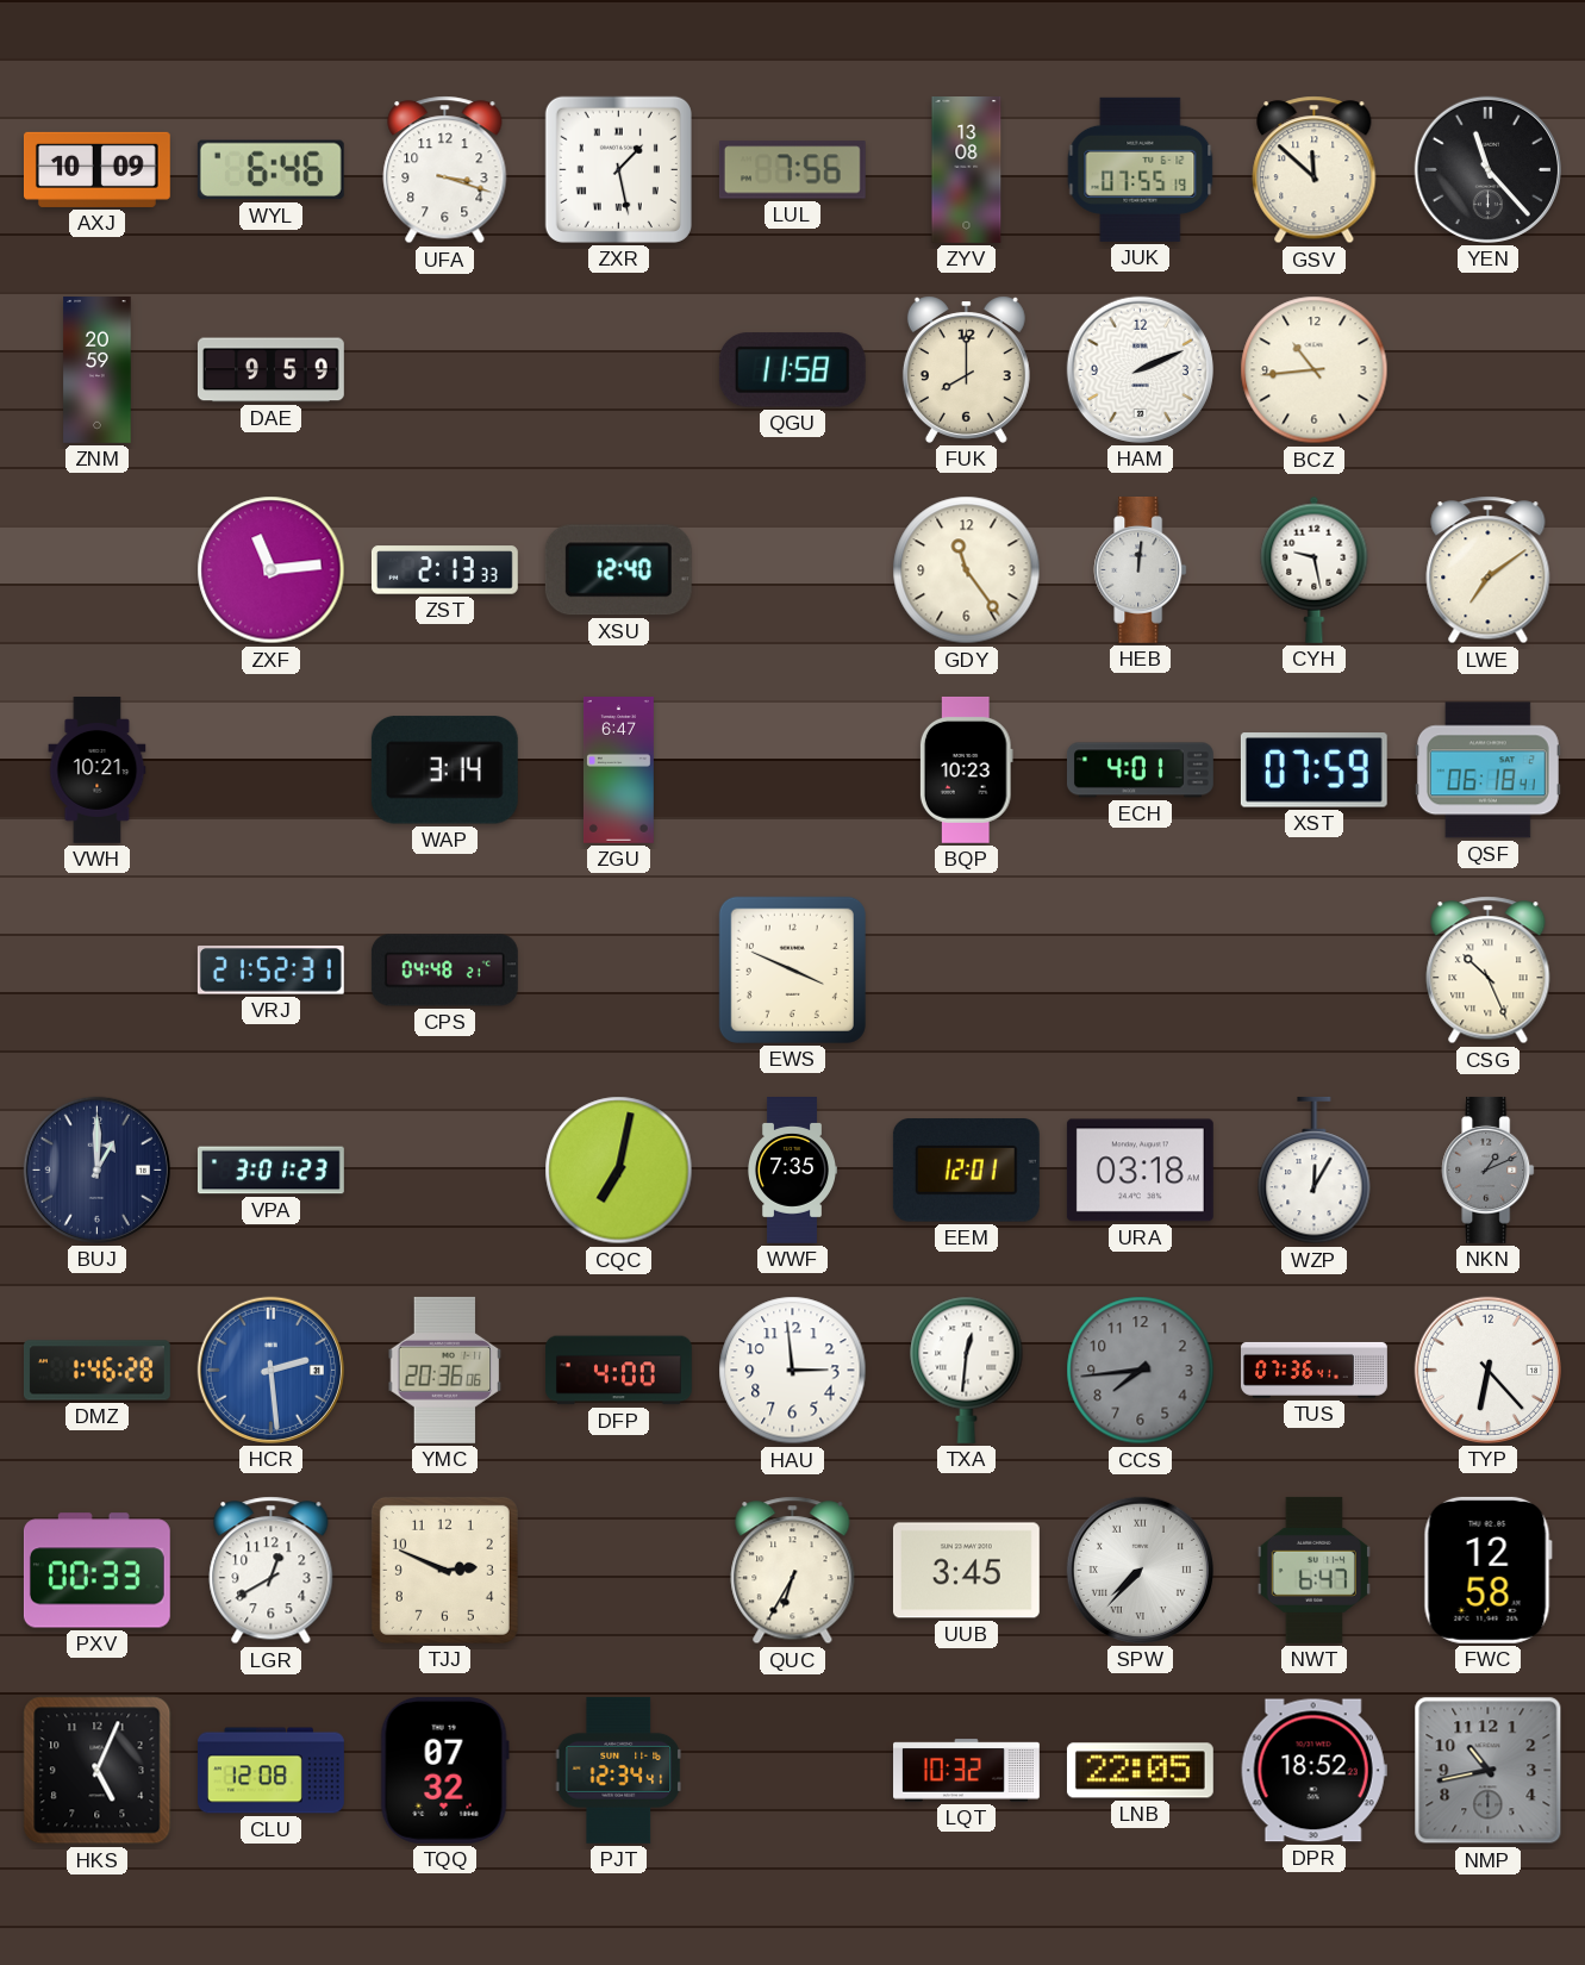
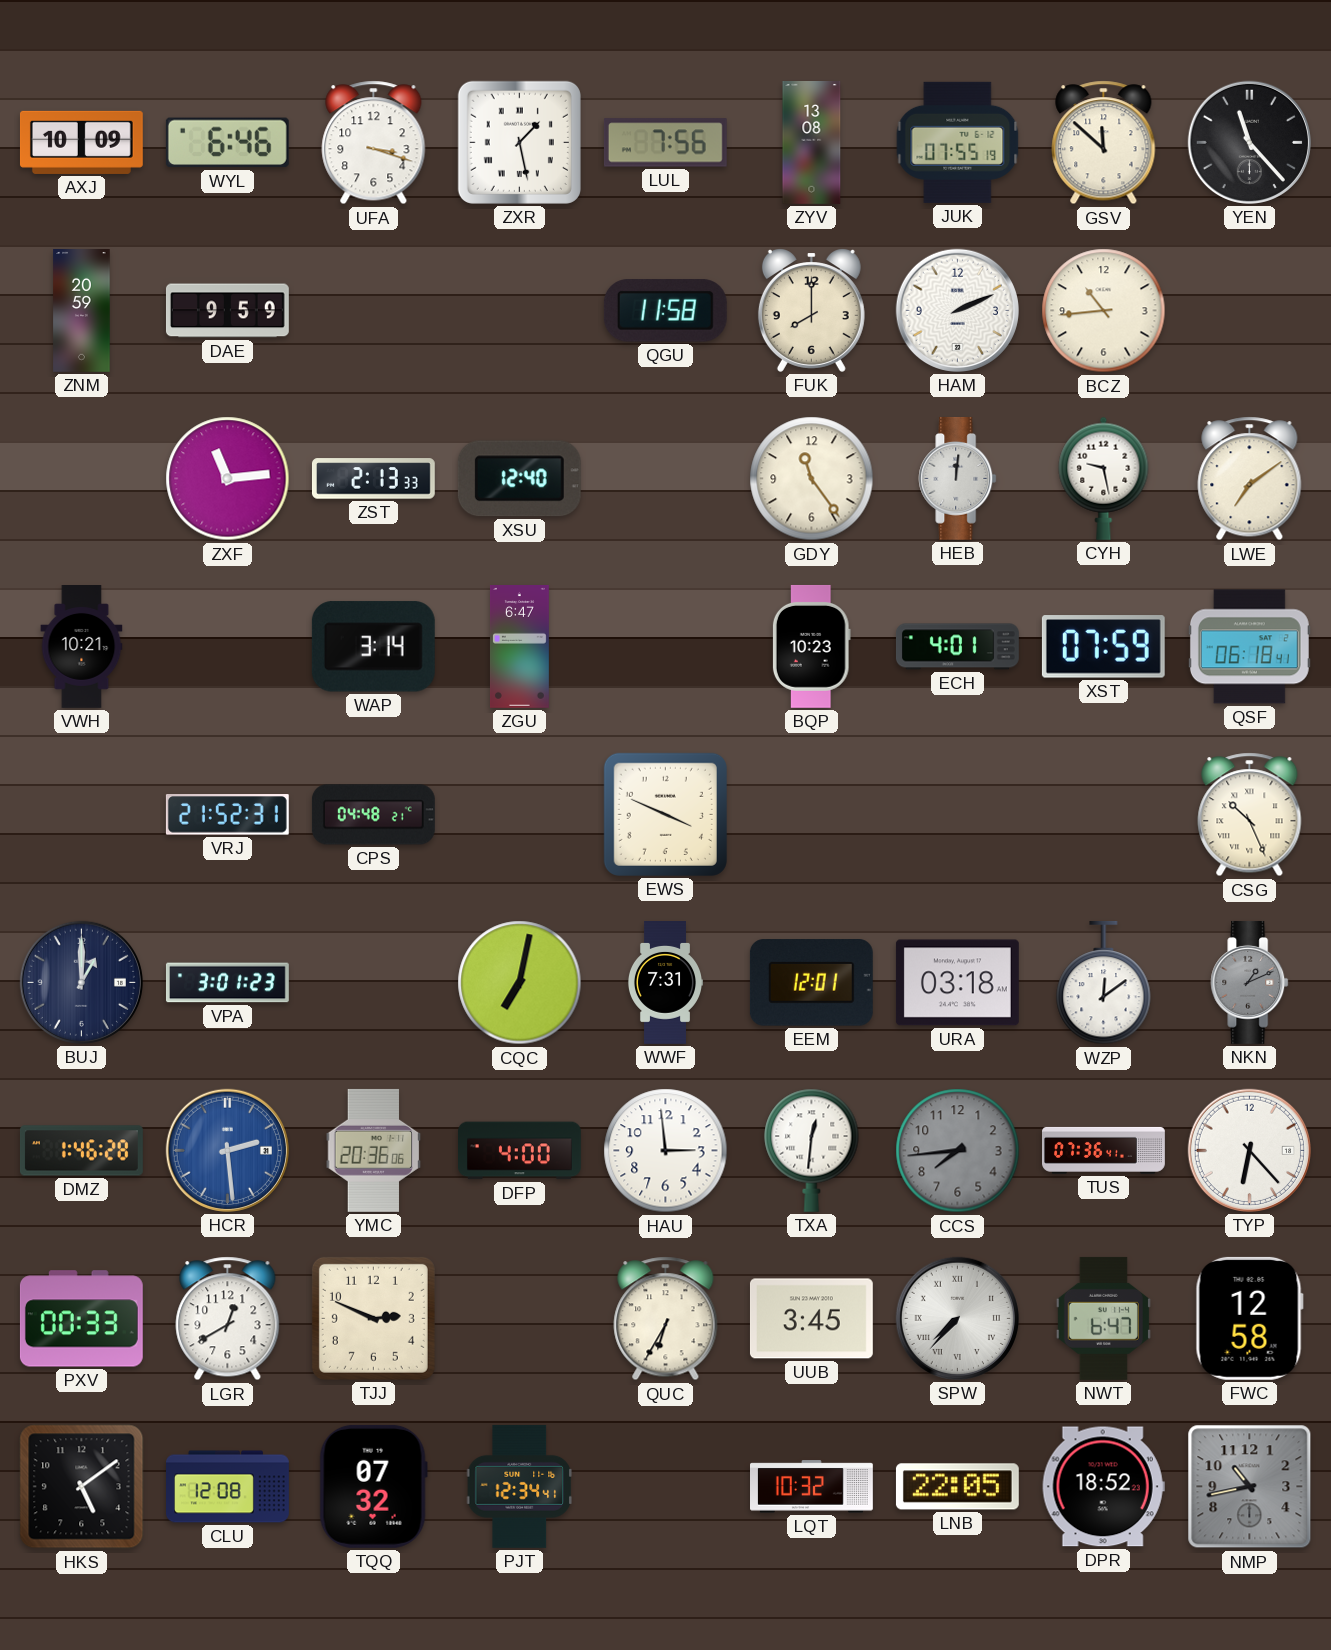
WWF: 7:35 -> 7:31
WZP: 12:05 -> 12:09
HKS: 5:04 -> 5:09
